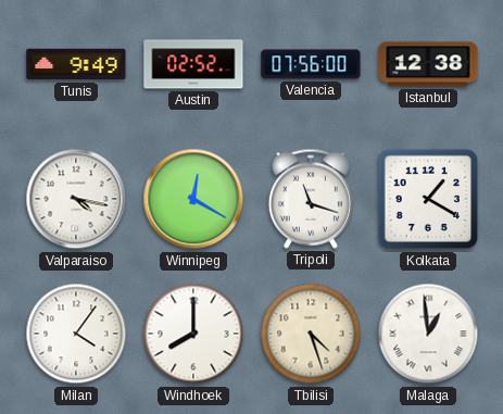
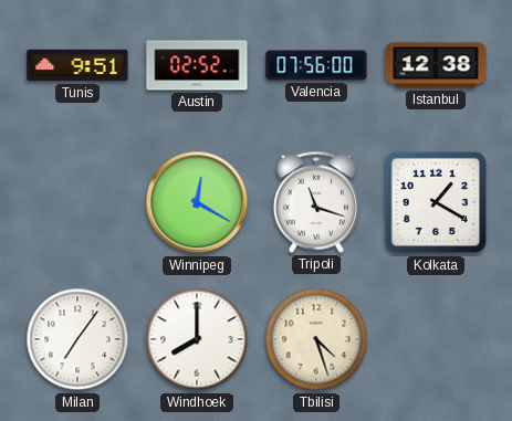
Tunis: 9:49 -> 9:51
Valparaiso: 4:17 -> none
Milan: 4:06 -> 7:06
Malaga: 12:59 -> none
